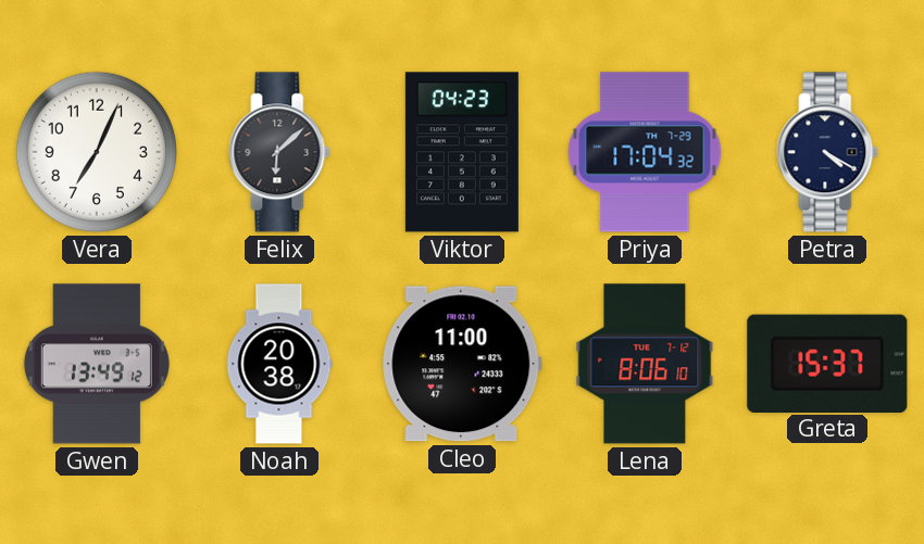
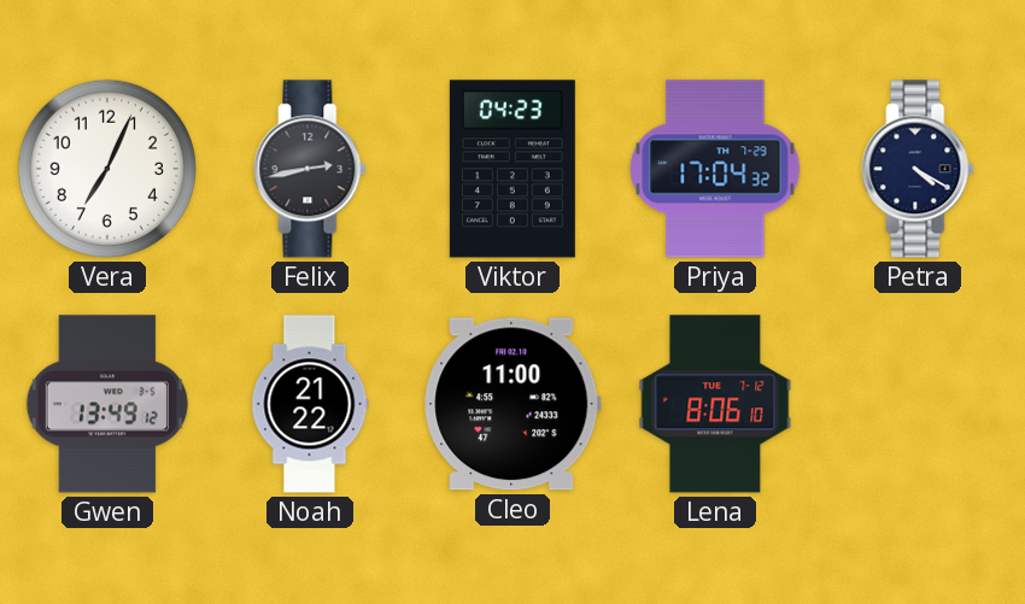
Felix: 6:08 -> 2:43
Noah: 20:38 -> 21:22
Greta: 15:37 -> none
